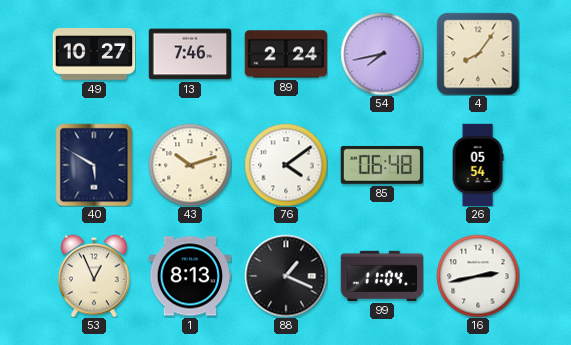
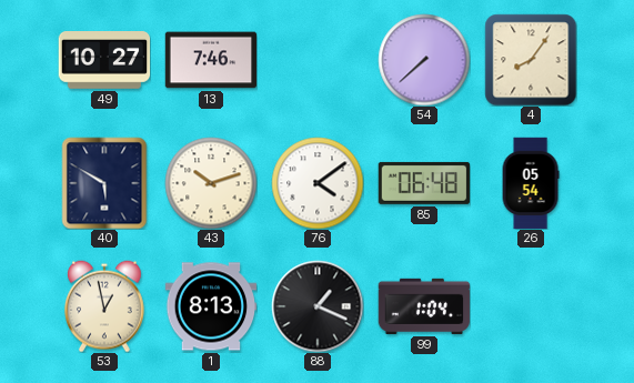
89: 2:24 -> none
54: 7:43 -> 7:38
53: 12:56 -> 12:58
99: 11:04 -> 1:04
16: 2:43 -> none
